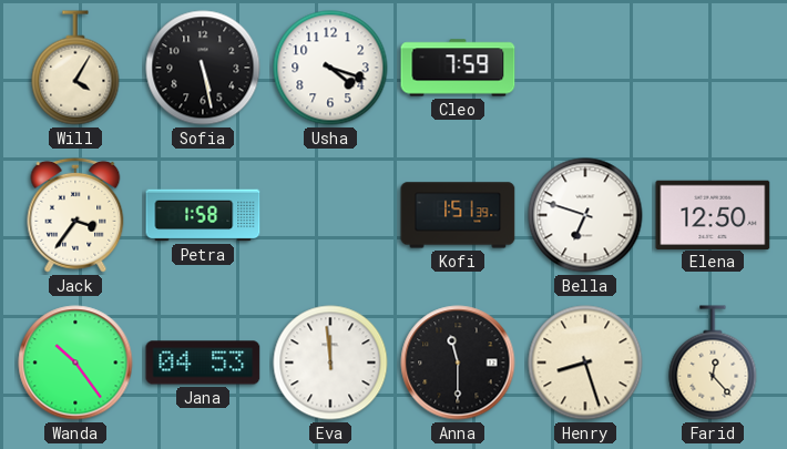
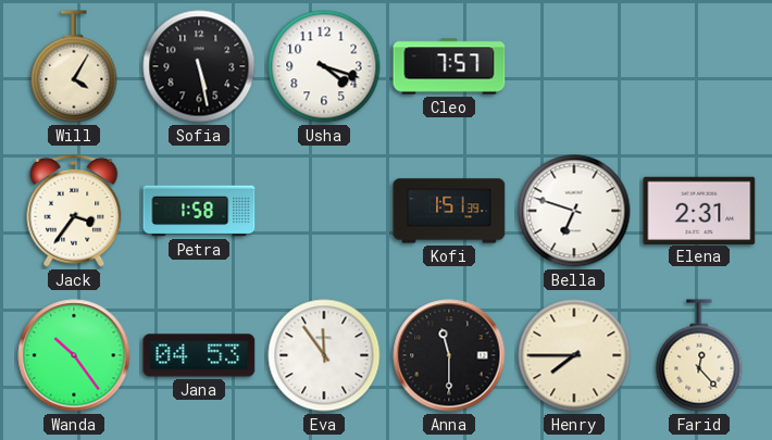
Cleo: 7:59 -> 7:57
Elena: 12:50 -> 2:31
Eva: 11:59 -> 11:54
Henry: 8:27 -> 7:45
